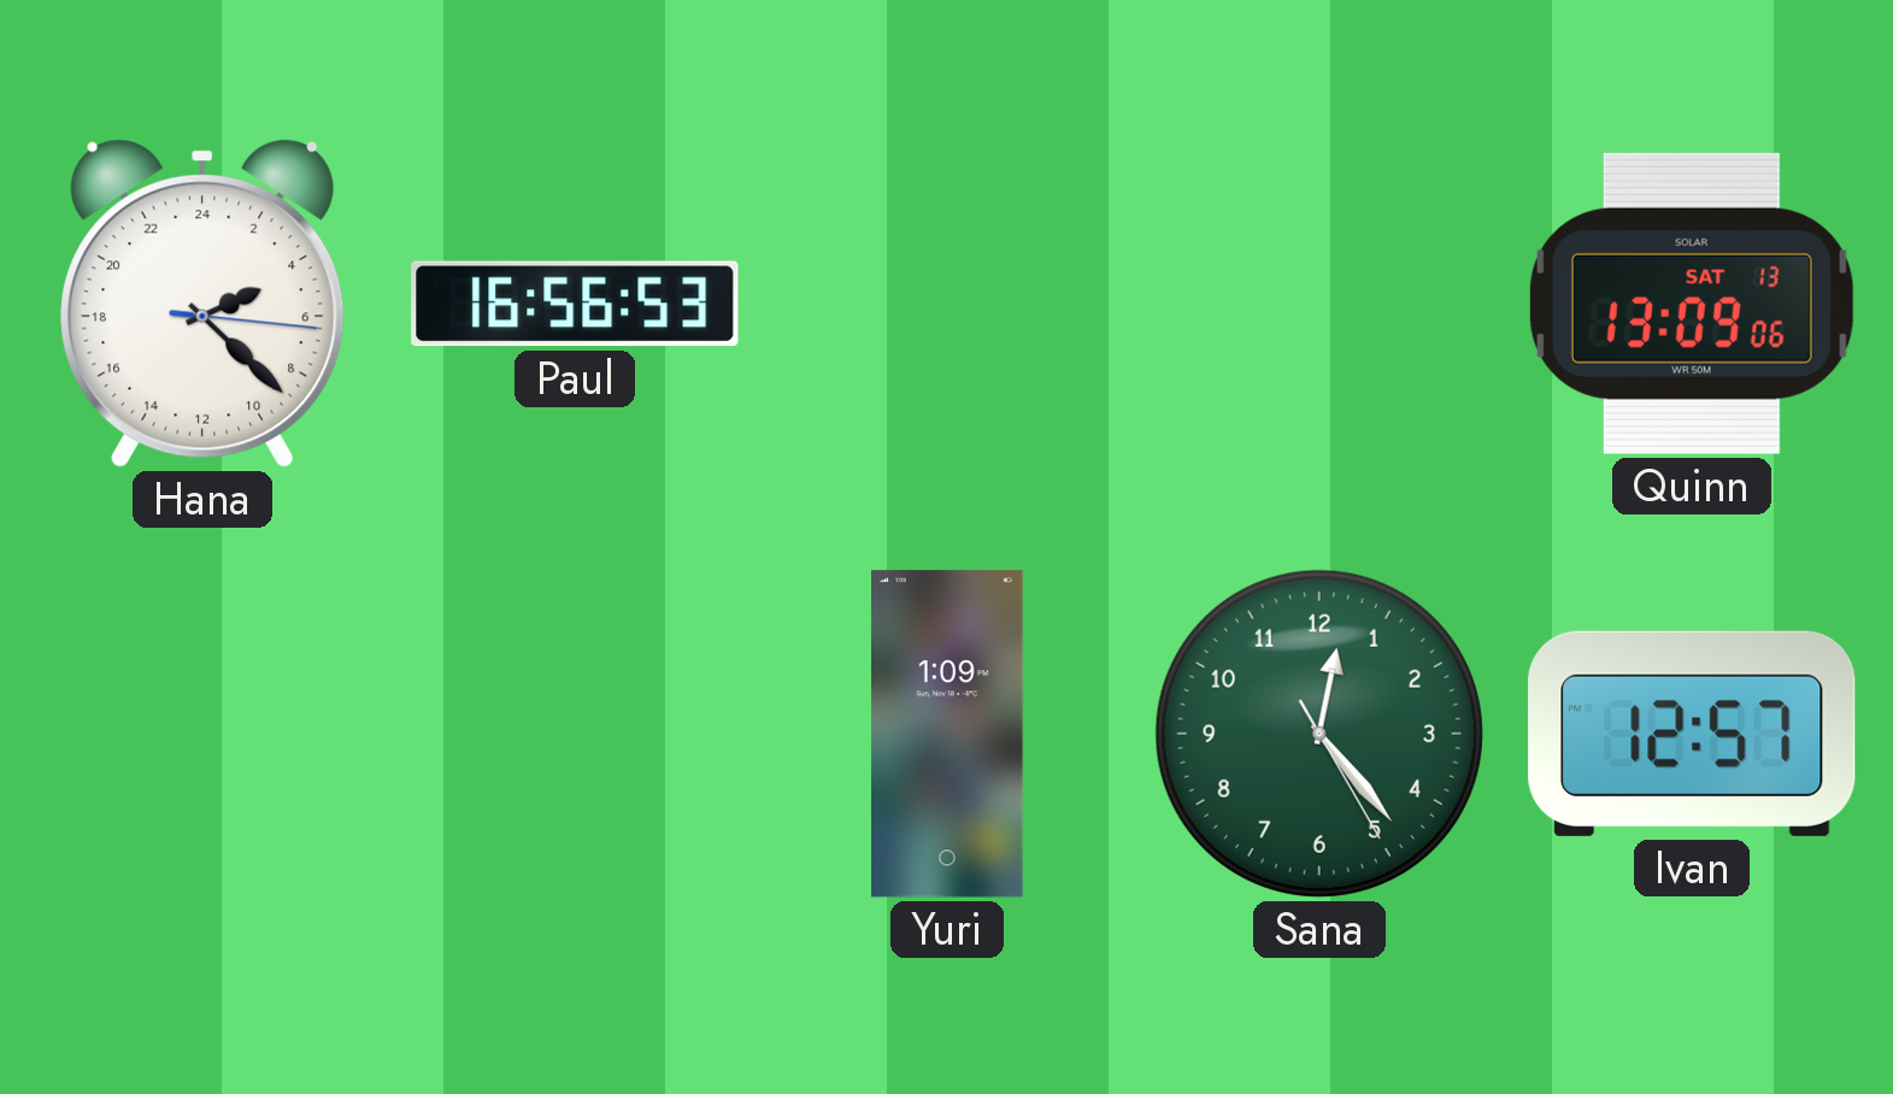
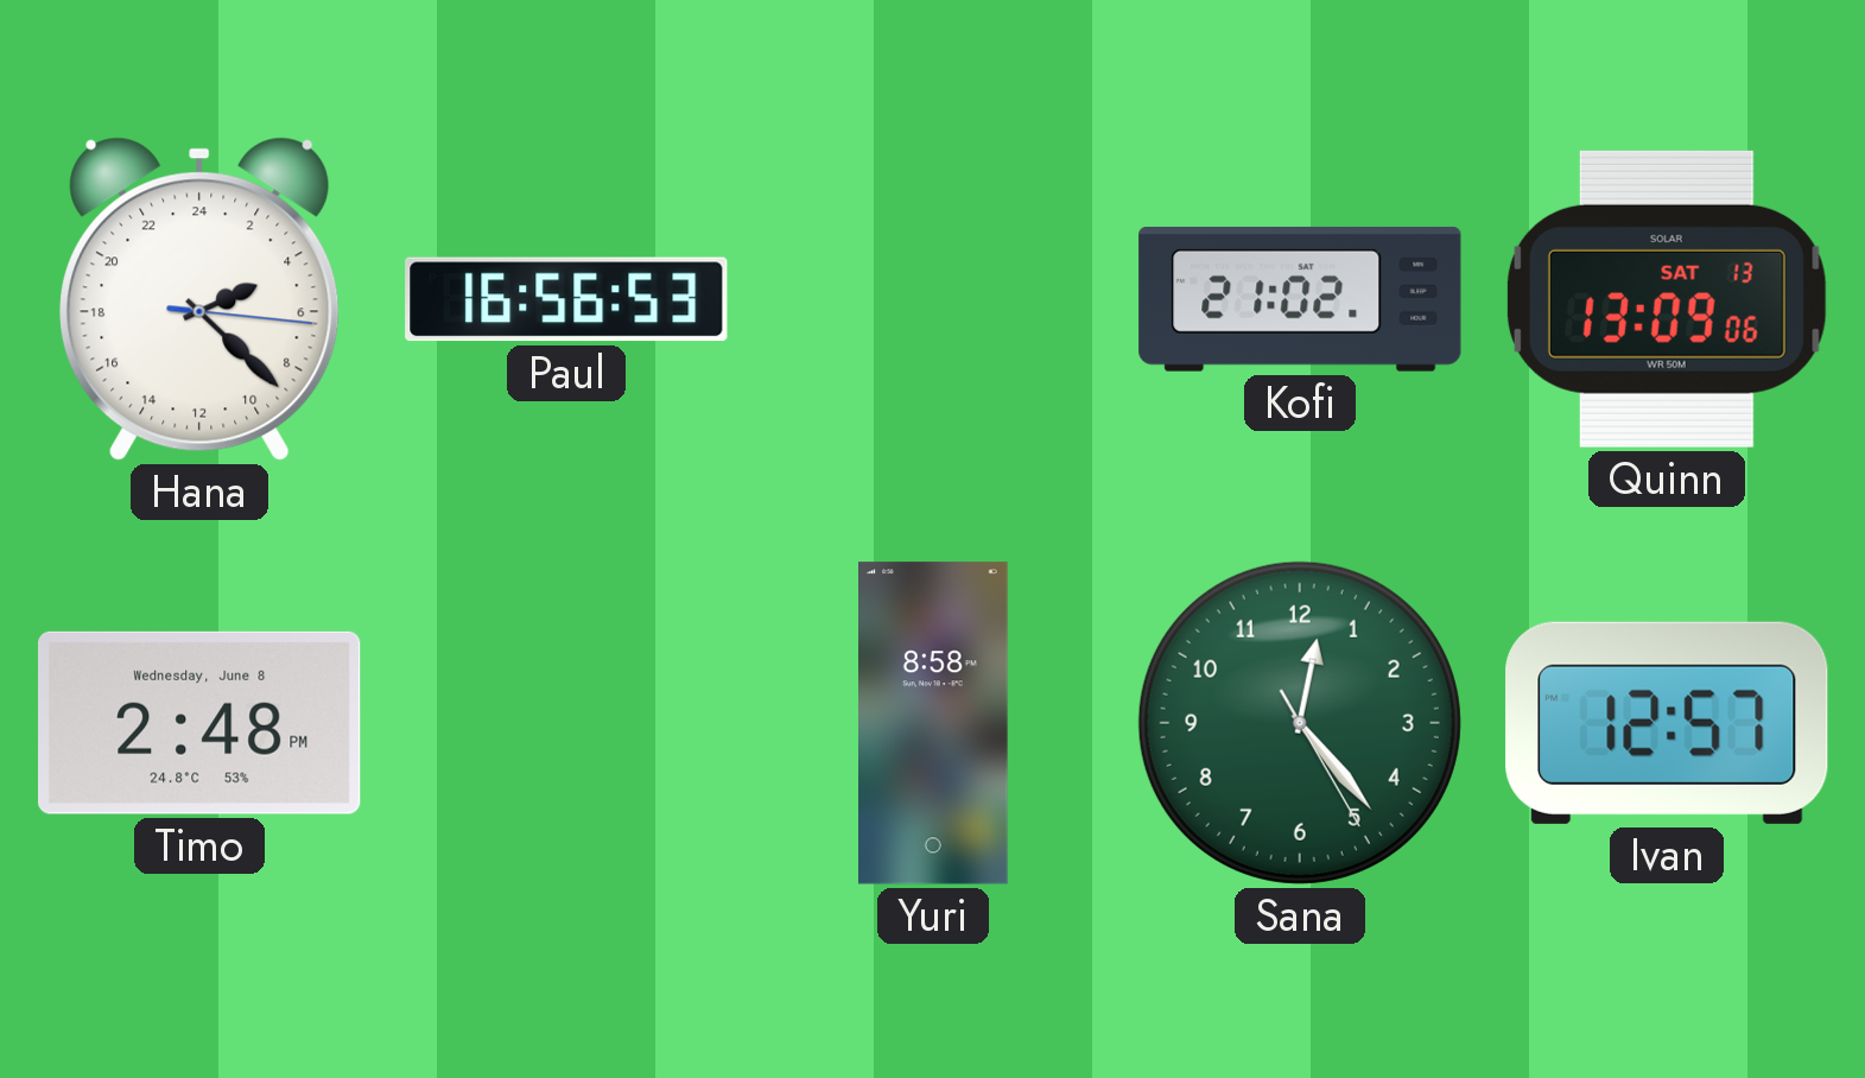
Kofi: none -> 21:02
Timo: none -> 2:48
Yuri: 1:09 -> 8:58
